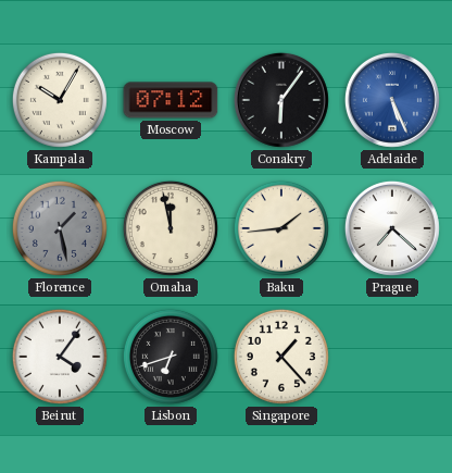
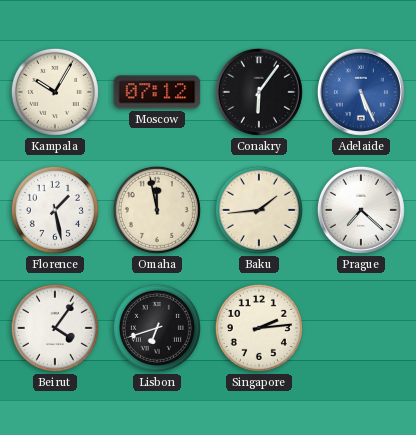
Florence dial: grey -> white
Singapore: 1:23 -> 2:14
